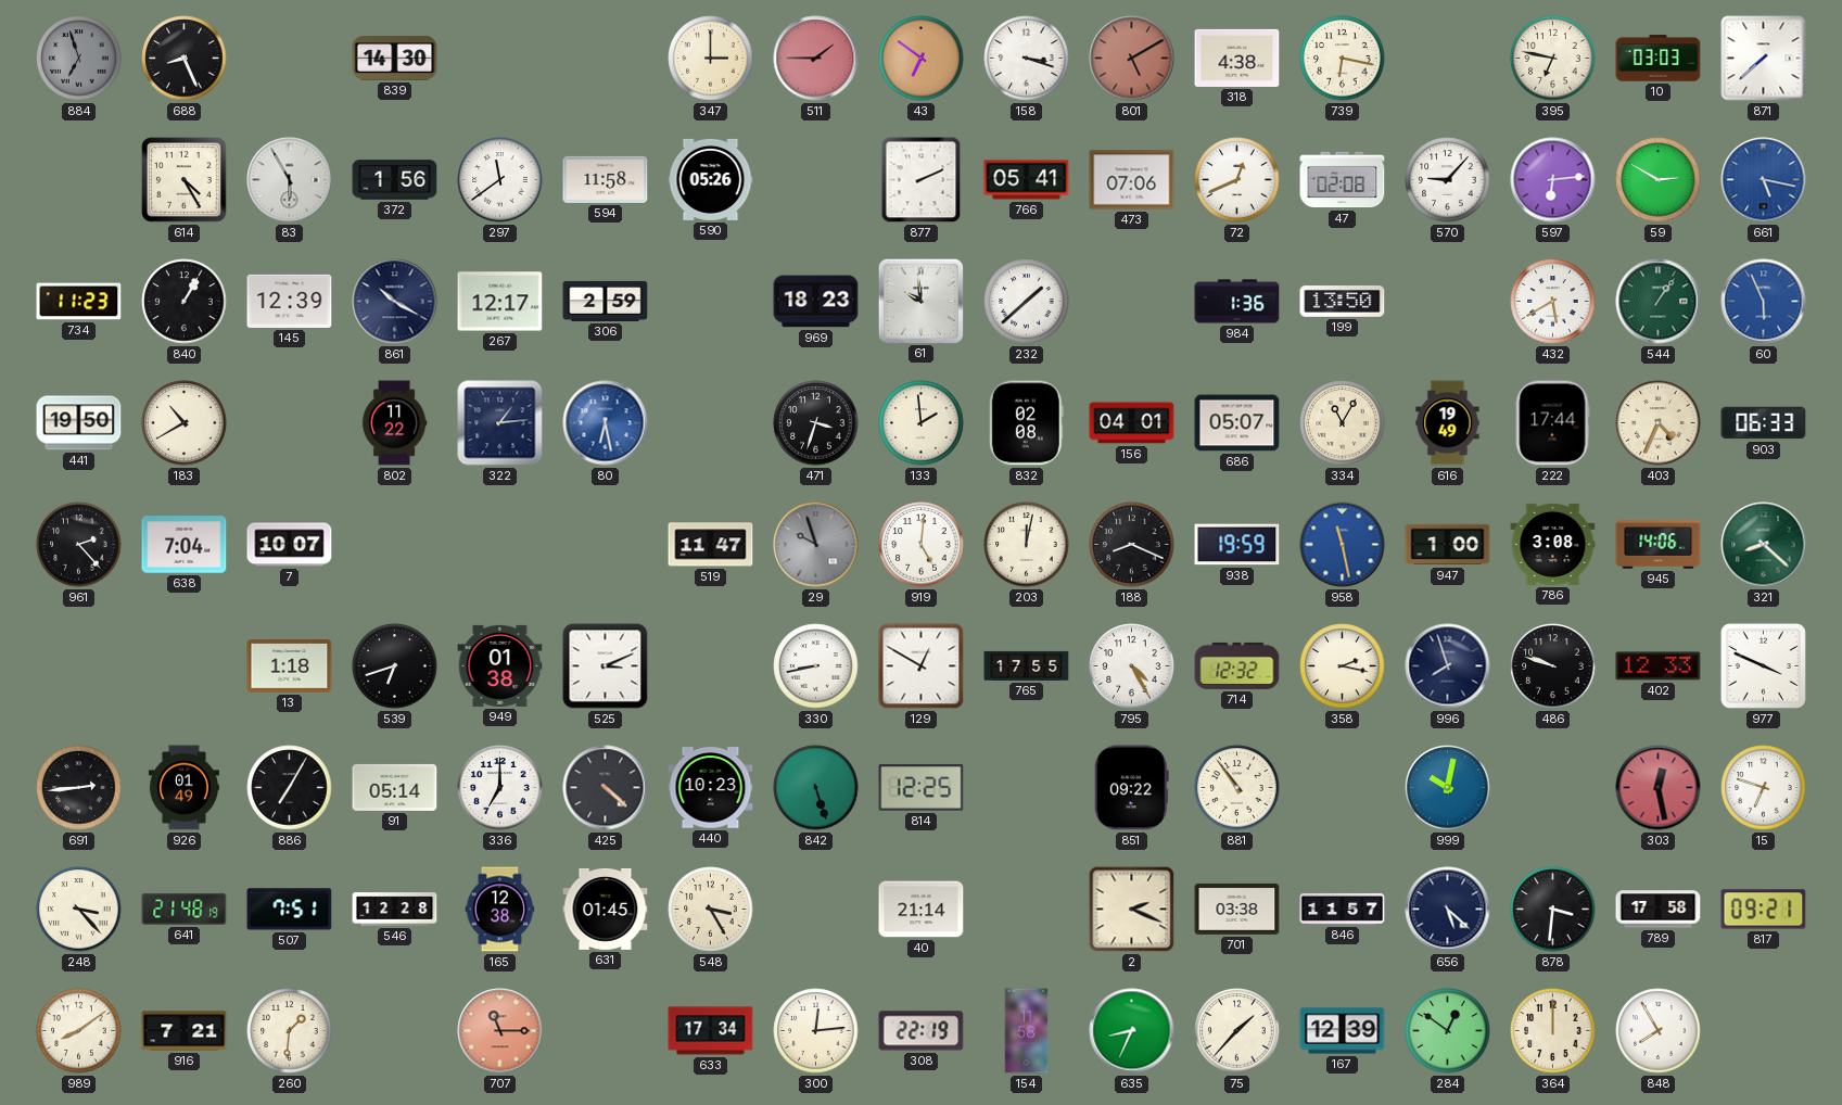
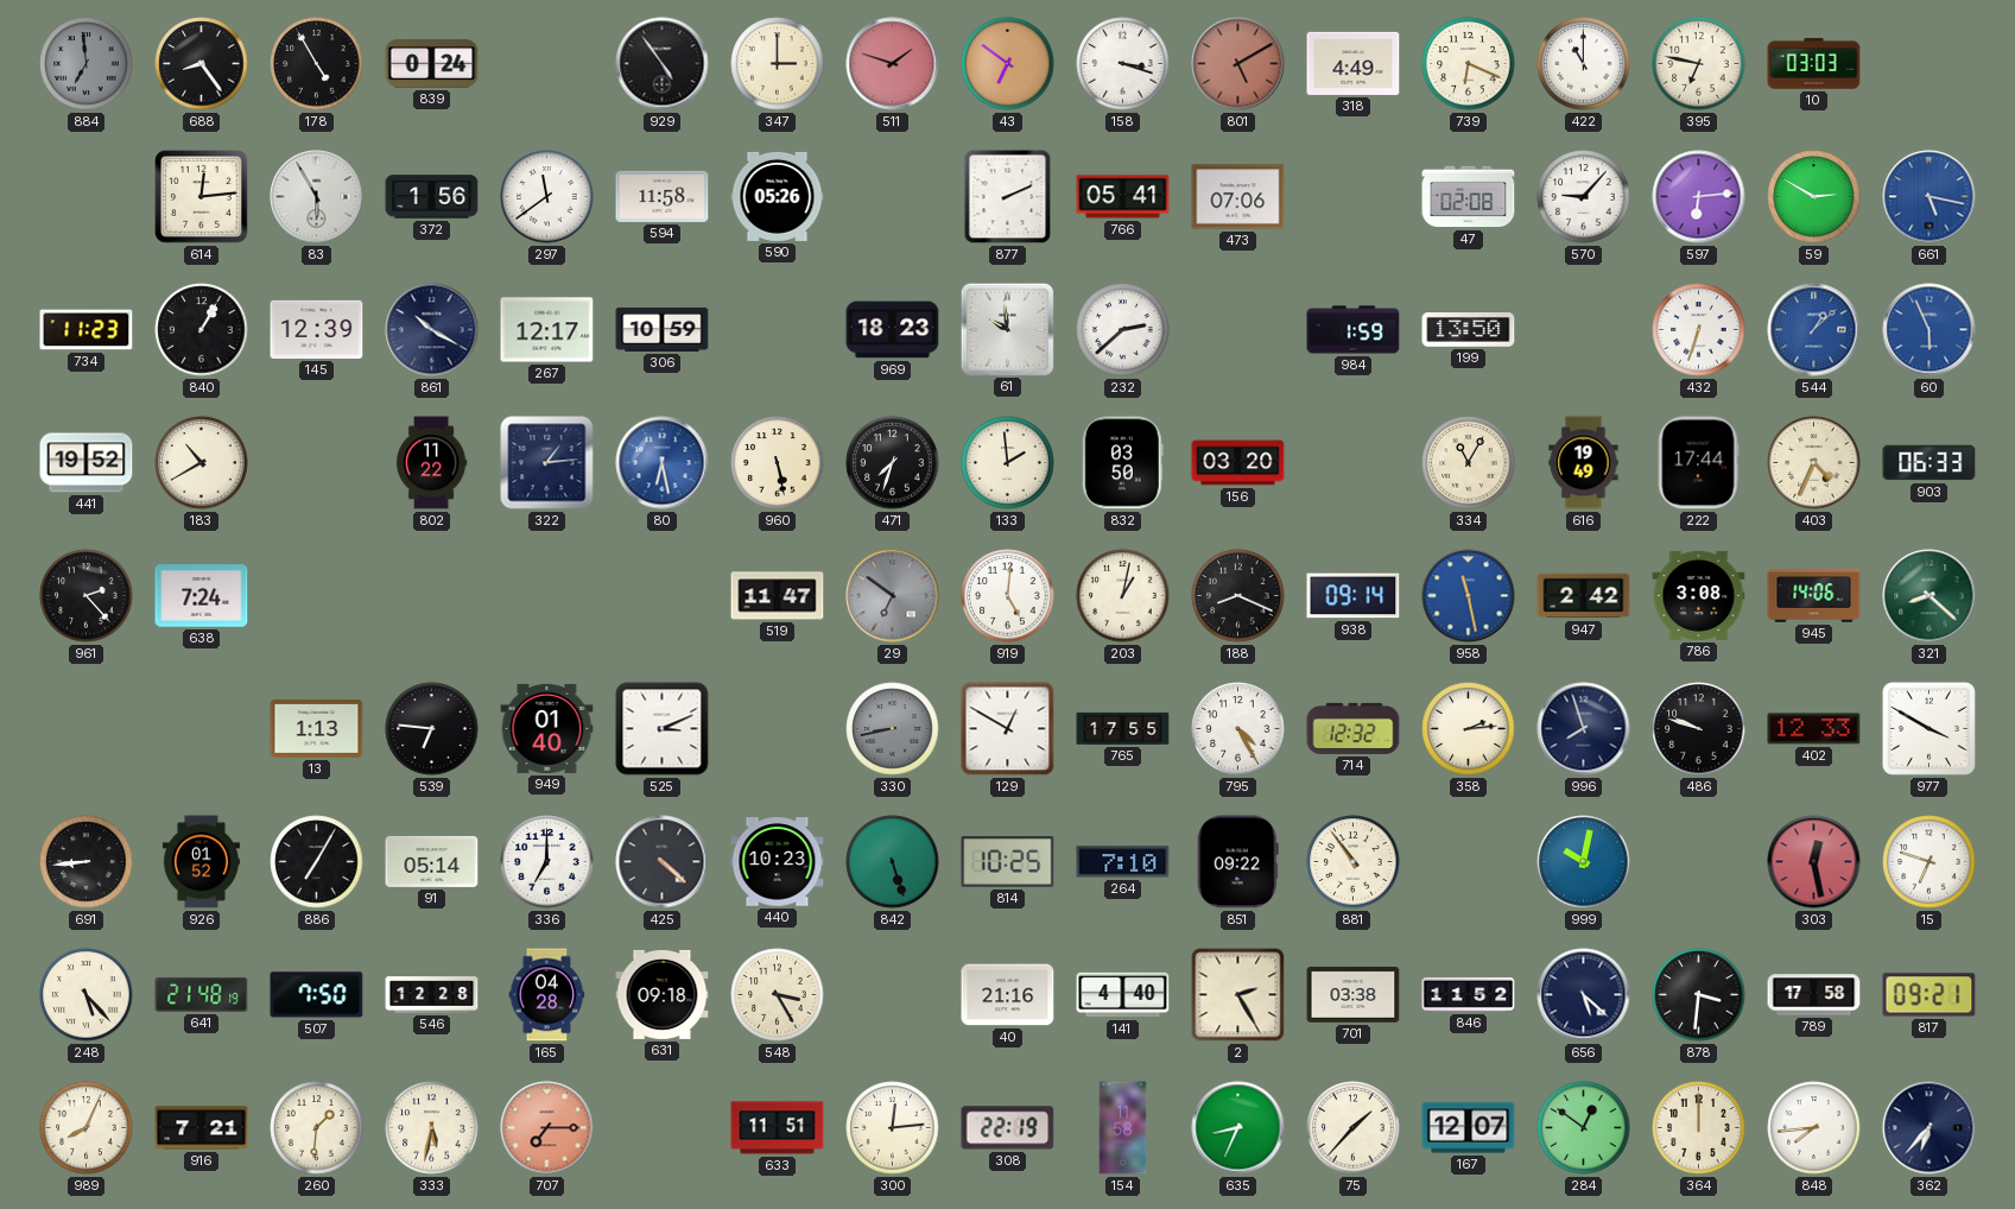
884: 6:57 -> 6:59
688: 8:26 -> 8:24
178: none -> 4:55
839: 14:30 -> 0:24
929: none -> 4:54
511: 1:45 -> 1:48
318: 4:38 -> 4:49
739: 6:17 -> 6:19
422: none -> 11:00
871: 7:38 -> none
614: 4:25 -> 12:14
72: 12:41 -> none
306: 2:59 -> 10:59
232: 1:38 -> 2:38
984: 1:36 -> 1:59
432: 5:40 -> 6:33
544: 1:06 -> 1:08
544 dial: green -> blue
441: 19:50 -> 19:52
960: none -> 5:28
471: 3:33 -> 7:33
832: 02:08 -> 03:50
156: 04:01 -> 03:20
686: 05:07 -> none
638: 7:04 -> 7:24
7: 10:07 -> none
29: 9:57 -> 6:51
203: 12:02 -> 1:02
938: 19:59 -> 09:14
947: 1:00 -> 2:42
13: 1:18 -> 1:13
539: 6:42 -> 6:46
949: 01:38 -> 01:40
330 dial: white -> grey
358: 2:17 -> 2:14
977: 3:49 -> 3:50
691: 2:44 -> 8:44
926: 01:49 -> 01:52
814: 12:25 -> 10:25
264: none -> 7:10
248: 3:23 -> 5:23
507: 7:51 -> 7:50
165: 12:38 -> 04:28
631: 01:45 -> 09:18
40: 21:14 -> 21:16
141: none -> 4:40
2: 2:19 -> 2:25
846: 11:57 -> 11:52
989: 8:09 -> 8:04
333: none -> 5:32
707: 11:15 -> 7:15
633: 17:34 -> 11:51
167: 12:39 -> 12:07
848: 7:55 -> 7:44
362: none -> 6:37
